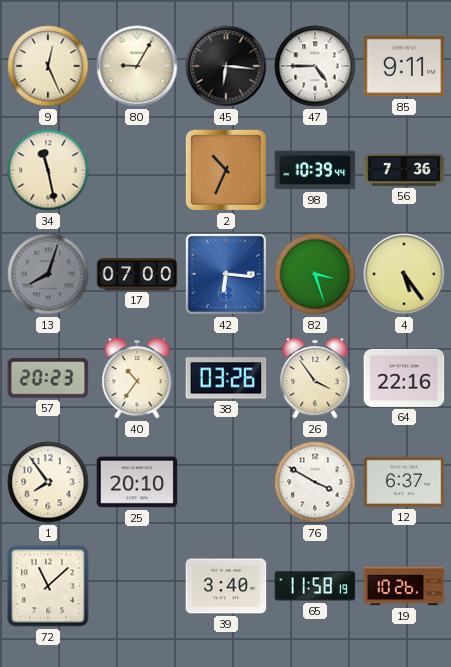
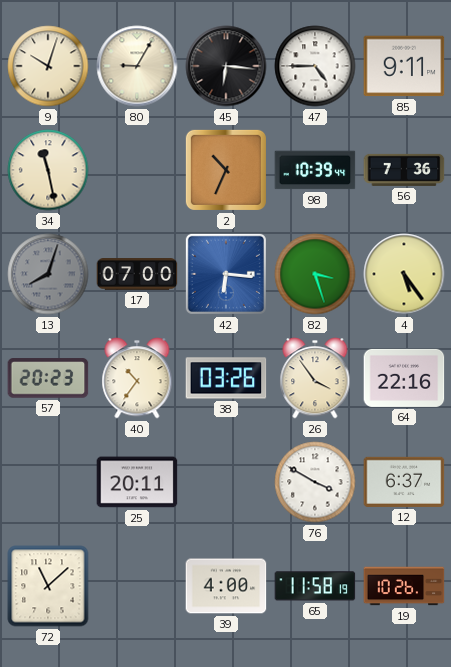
9: 12:26 -> 10:03
1: 7:54 -> none
25: 20:10 -> 20:11
39: 3:40 -> 4:00
